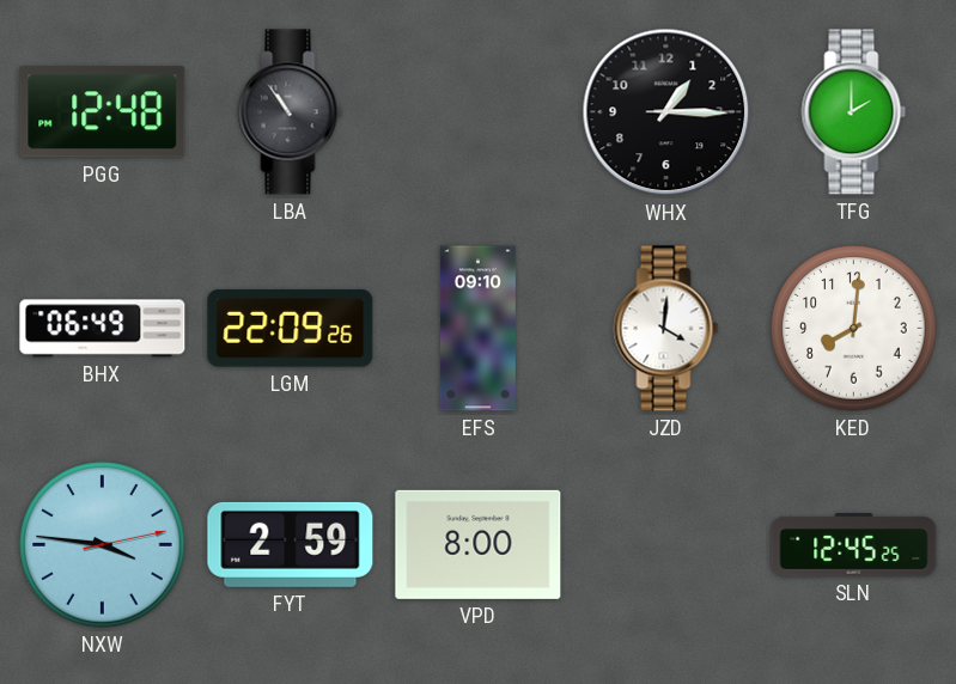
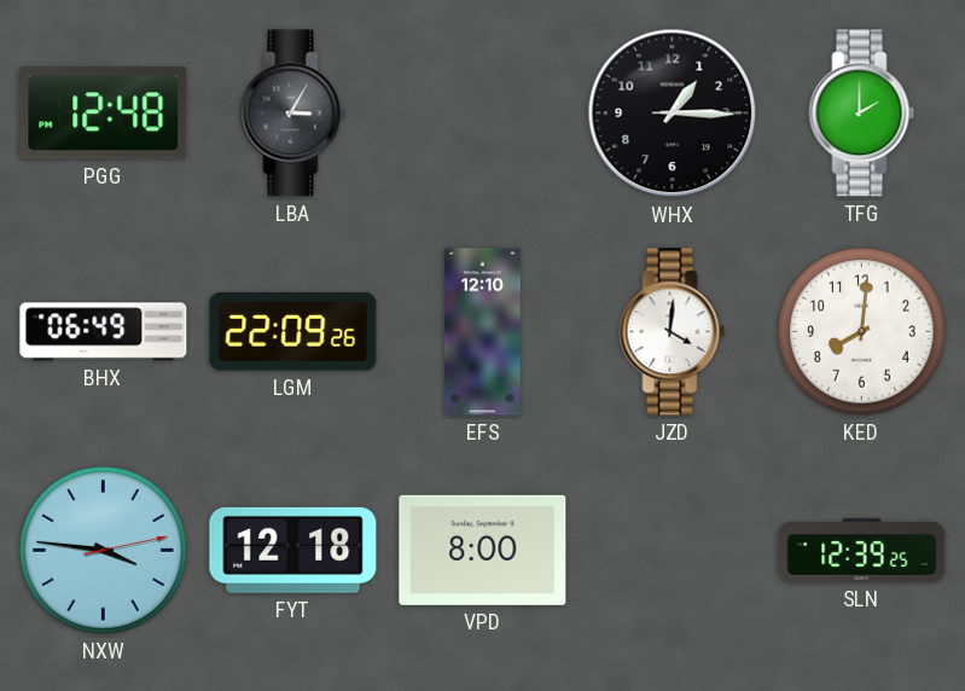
LBA: 10:54 -> 3:05
EFS: 09:10 -> 12:10
FYT: 2:59 -> 12:18
SLN: 12:45 -> 12:39
